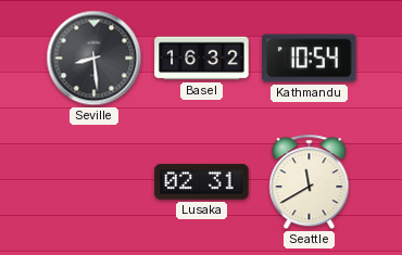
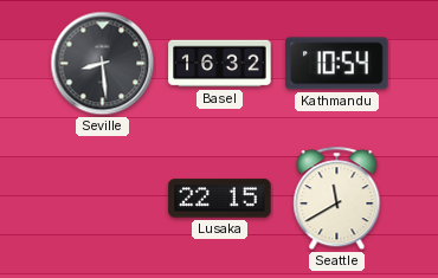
Lusaka: 02:31 -> 22:15
